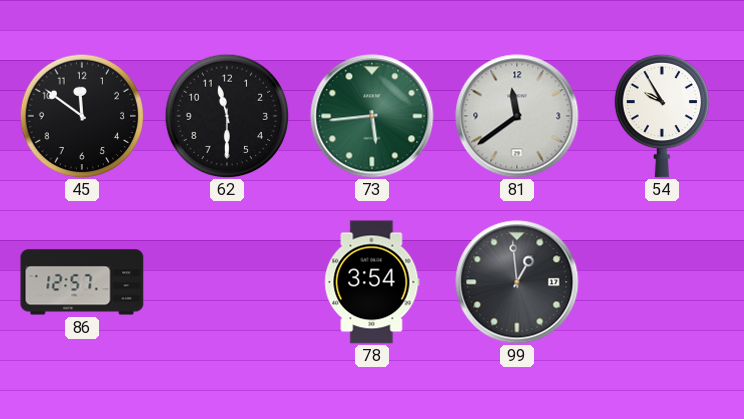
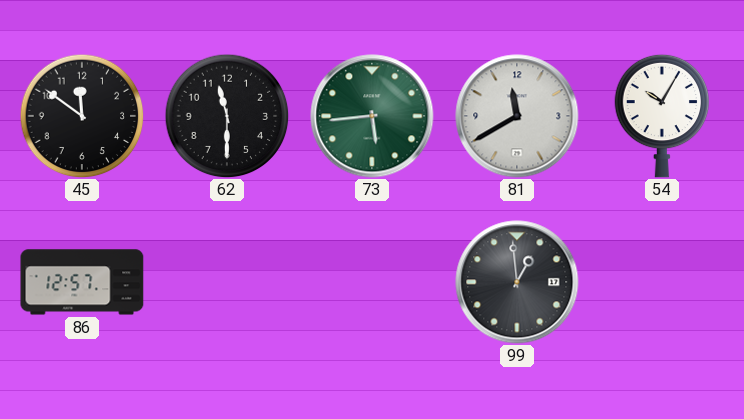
81: 11:39 -> 11:40
54: 9:55 -> 10:05
78: 3:54 -> none
